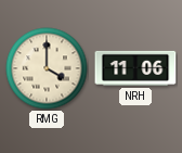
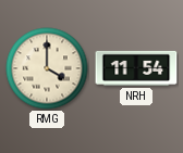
NRH: 11:06 -> 11:54
